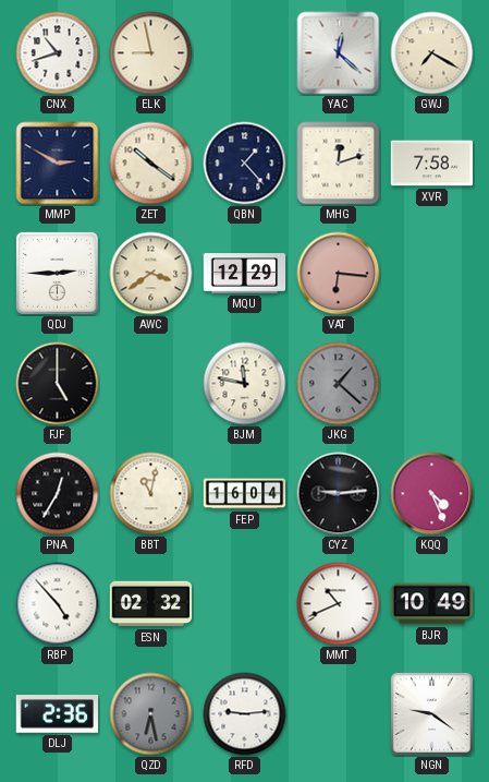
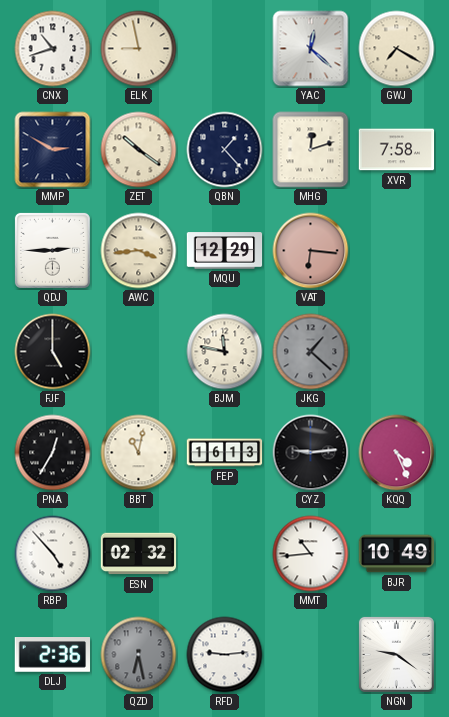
AWC: 3:39 -> 3:44
FEP: 16:04 -> 16:13
MMT: 10:41 -> 10:44
